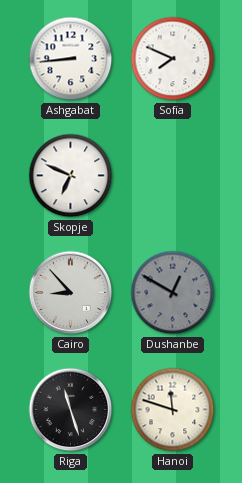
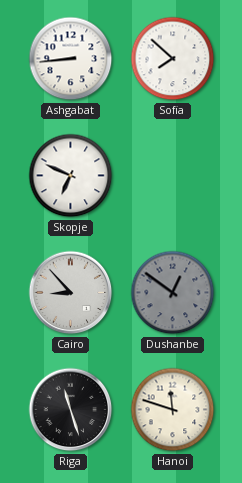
Sofia: 7:49 -> 7:52
Dushanbe: 12:50 -> 12:51
